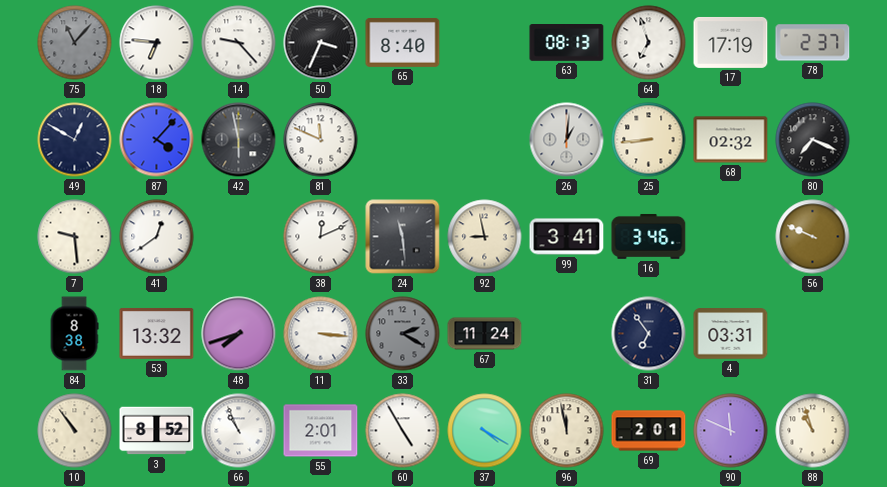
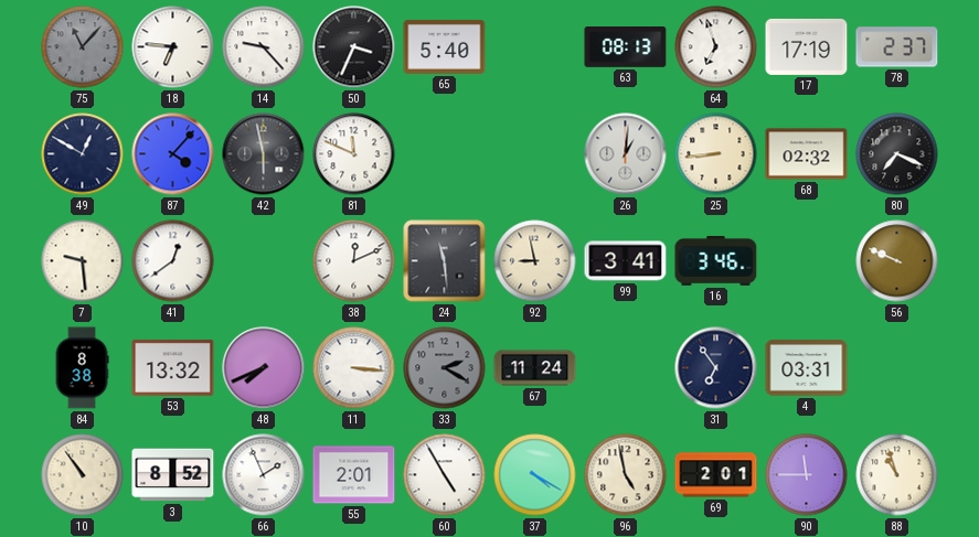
65: 8:40 -> 5:40
48: 7:42 -> 7:41
66: 10:56 -> 1:56
96: 11:58 -> 4:58
90: 11:49 -> 11:45
